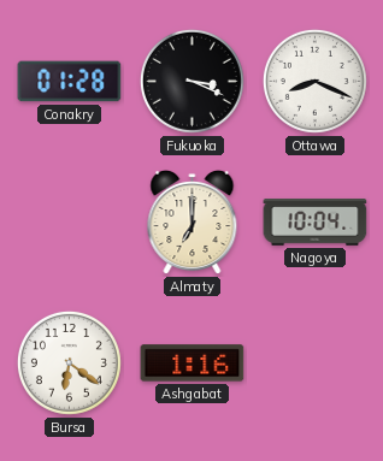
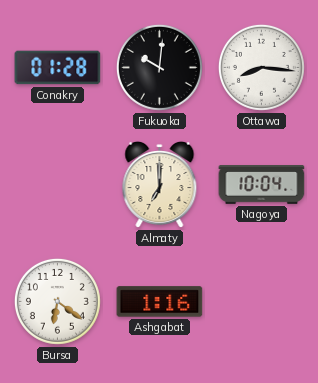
Fukuoka: 3:19 -> 10:01
Ottawa: 8:19 -> 8:16
